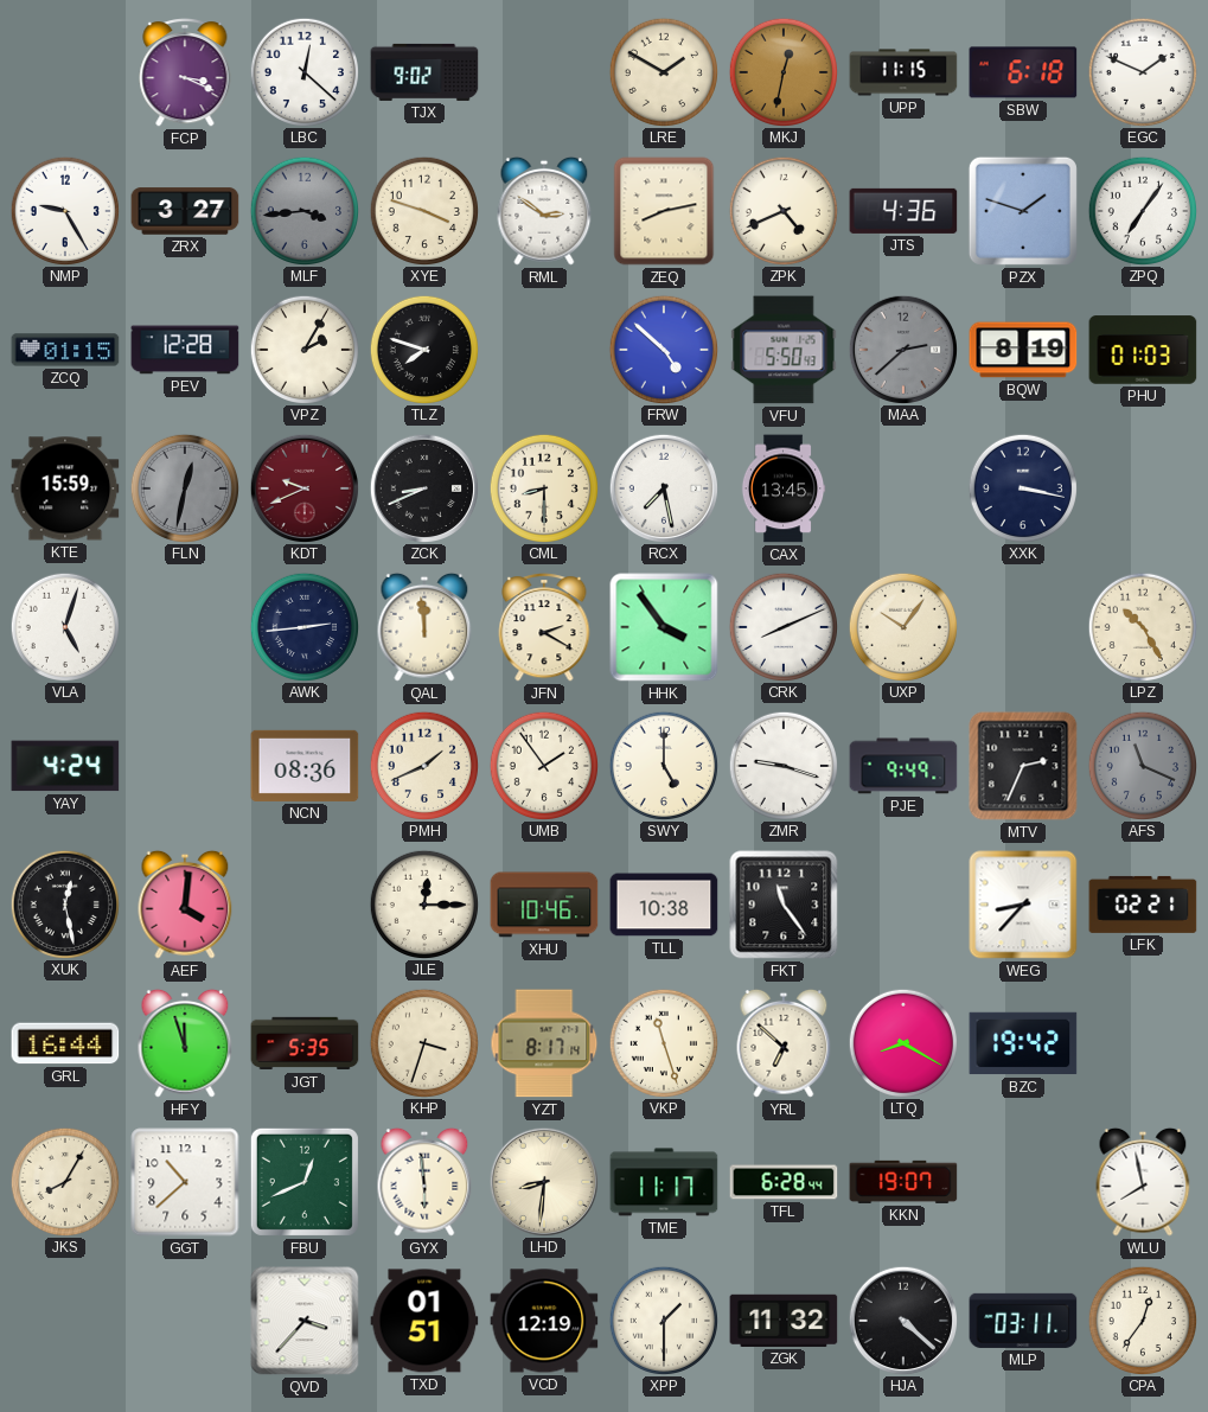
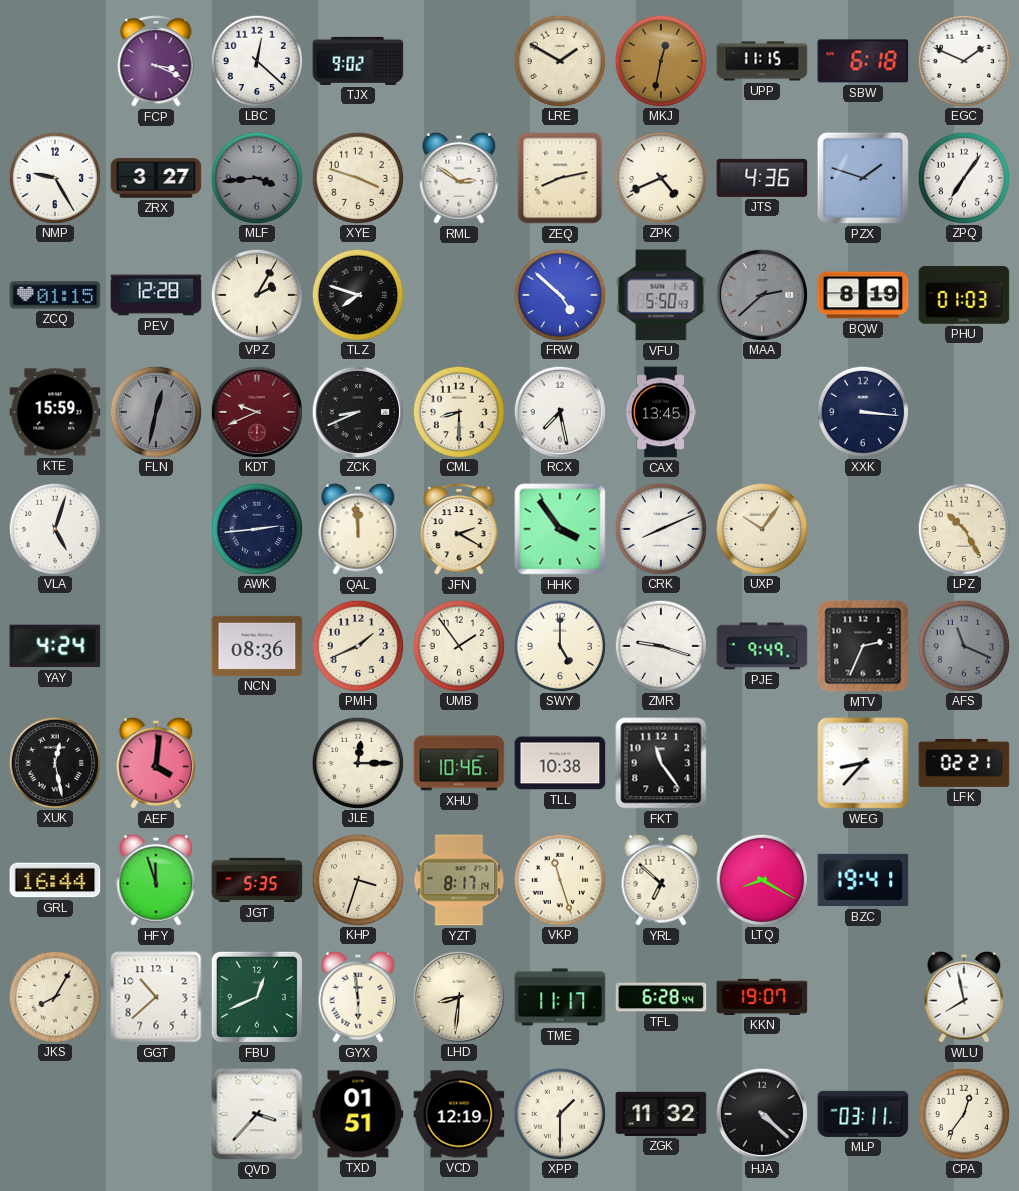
XXK: 3:17 -> 3:16
BZC: 19:42 -> 19:41
